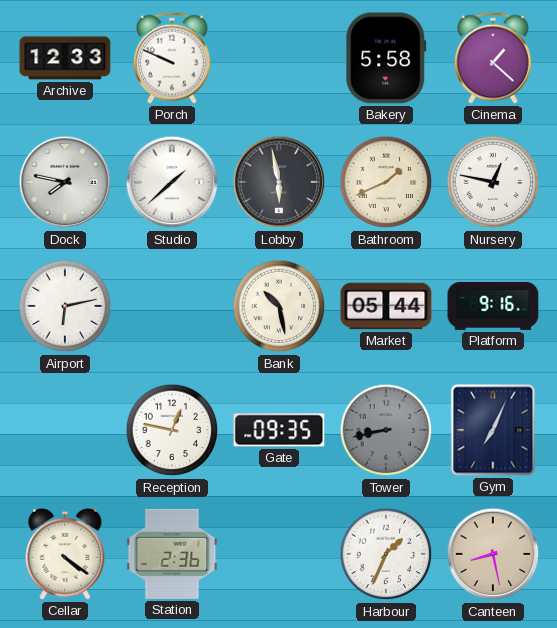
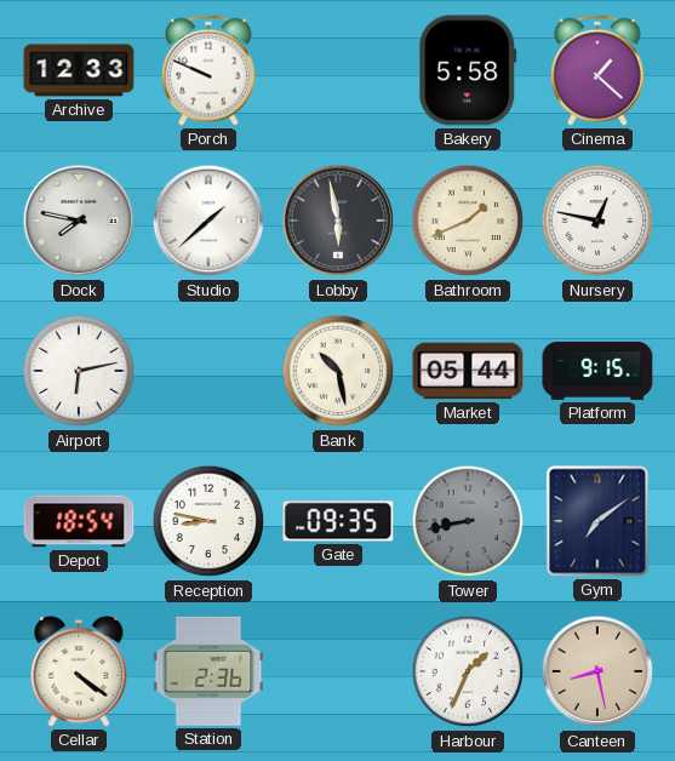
Platform: 9:16 -> 9:15
Depot: none -> 18:54
Reception: 12:47 -> 8:47
Gym: 7:04 -> 7:09
